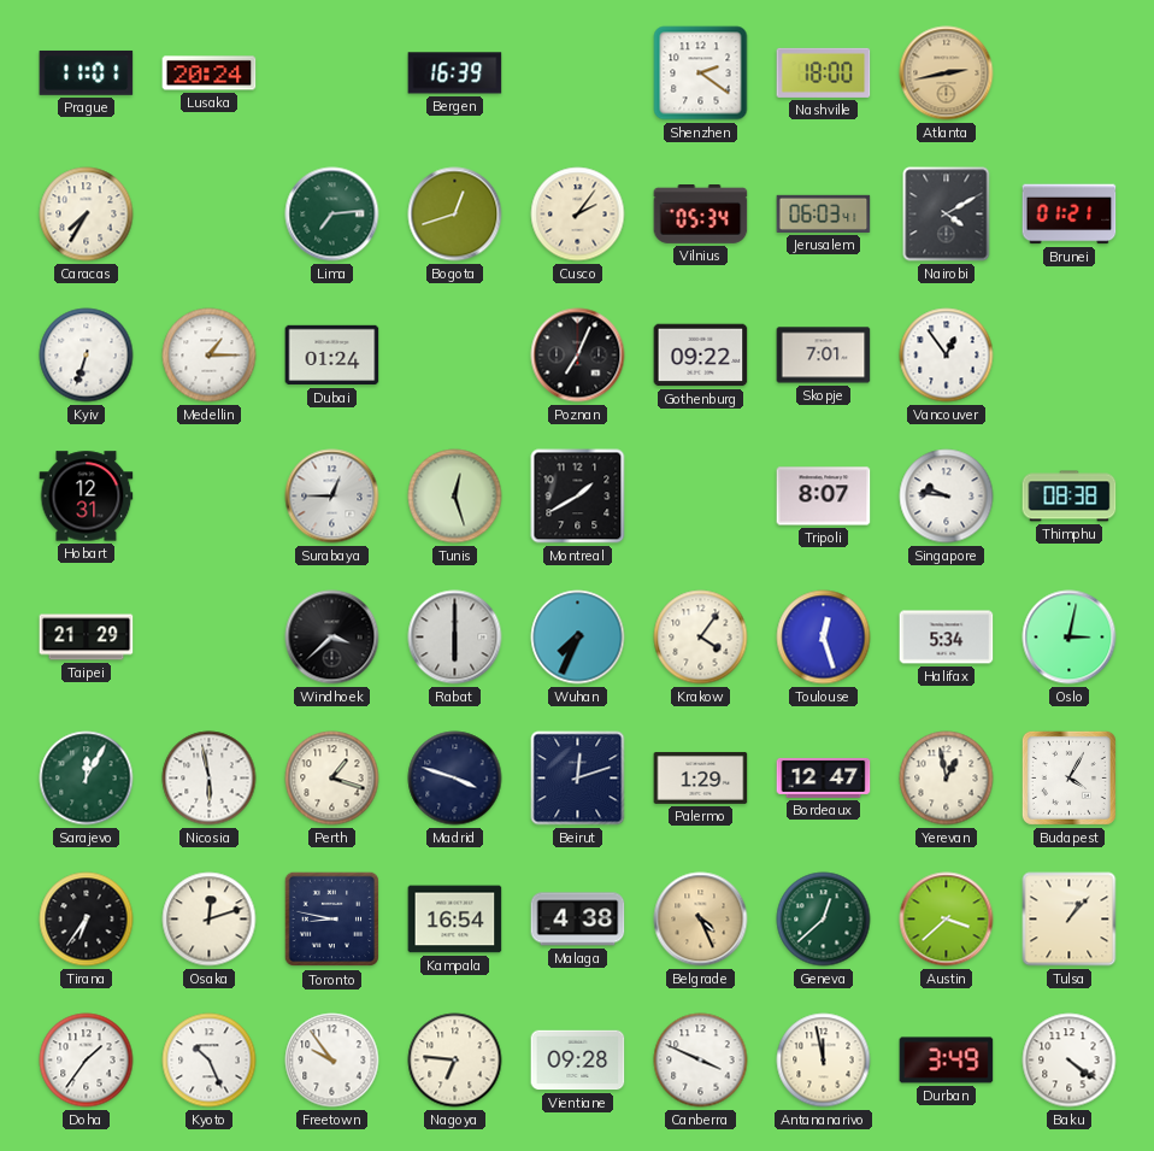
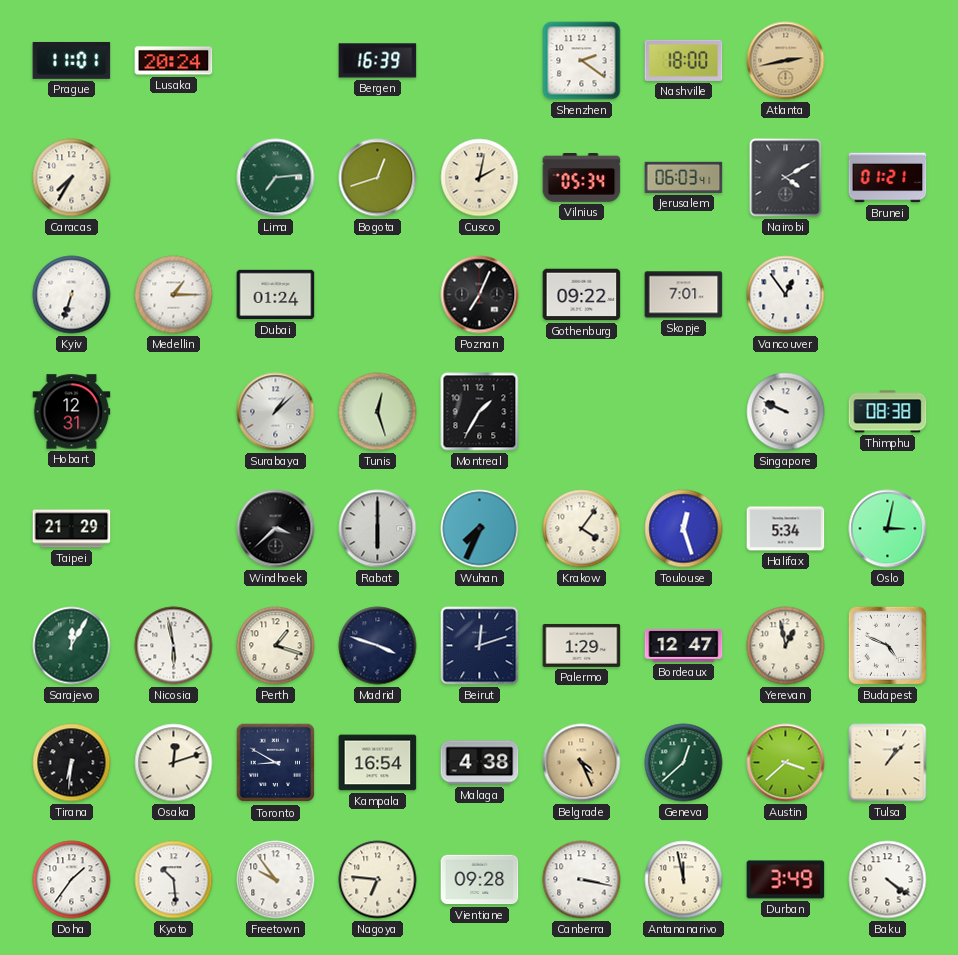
Cusco: 2:06 -> 2:02
Surabaya: 12:45 -> 1:08
Montreal: 1:40 -> 1:35
Tripoli: 8:07 -> none
Singapore: 9:46 -> 9:49
Budapest: 4:05 -> 4:49
Tirana: 6:36 -> 6:31
Toronto: 8:47 -> 8:50
Kyoto: 10:26 -> 10:29
Canberra: 3:49 -> 3:17
